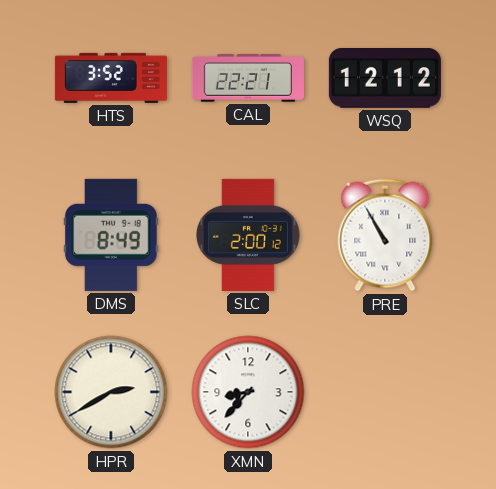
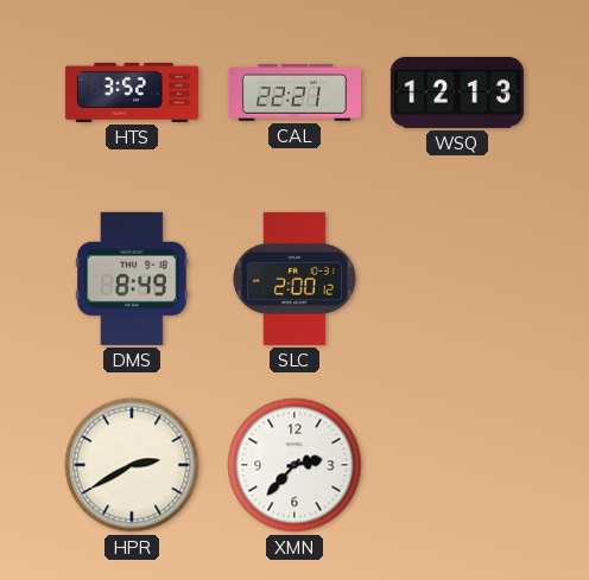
WSQ: 12:12 -> 12:13
PRE: 10:55 -> none
XMN: 8:37 -> 2:37
